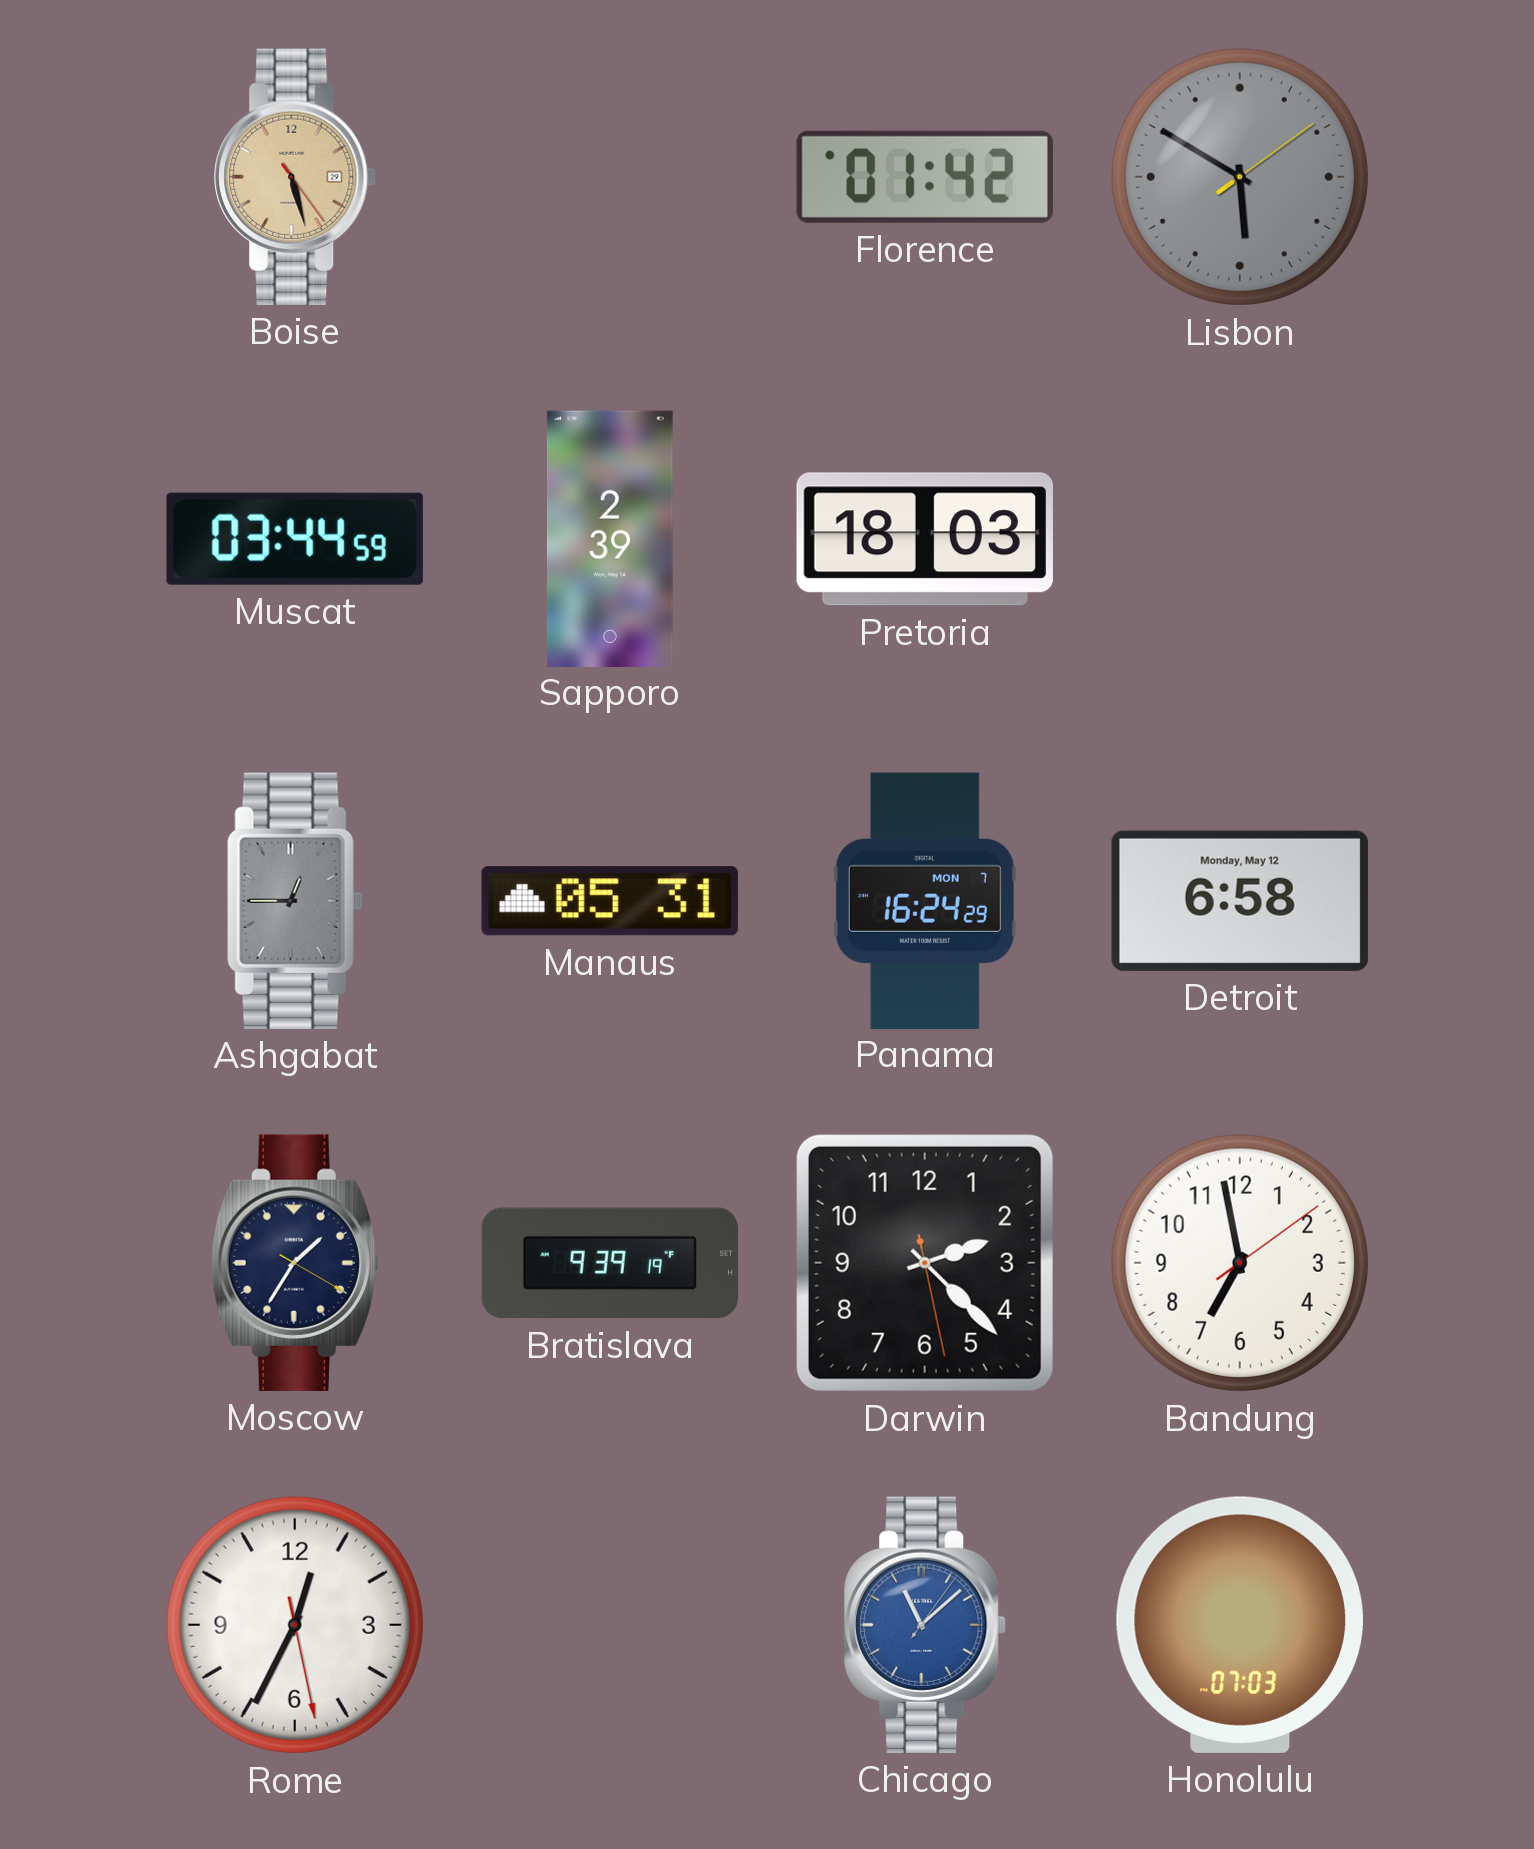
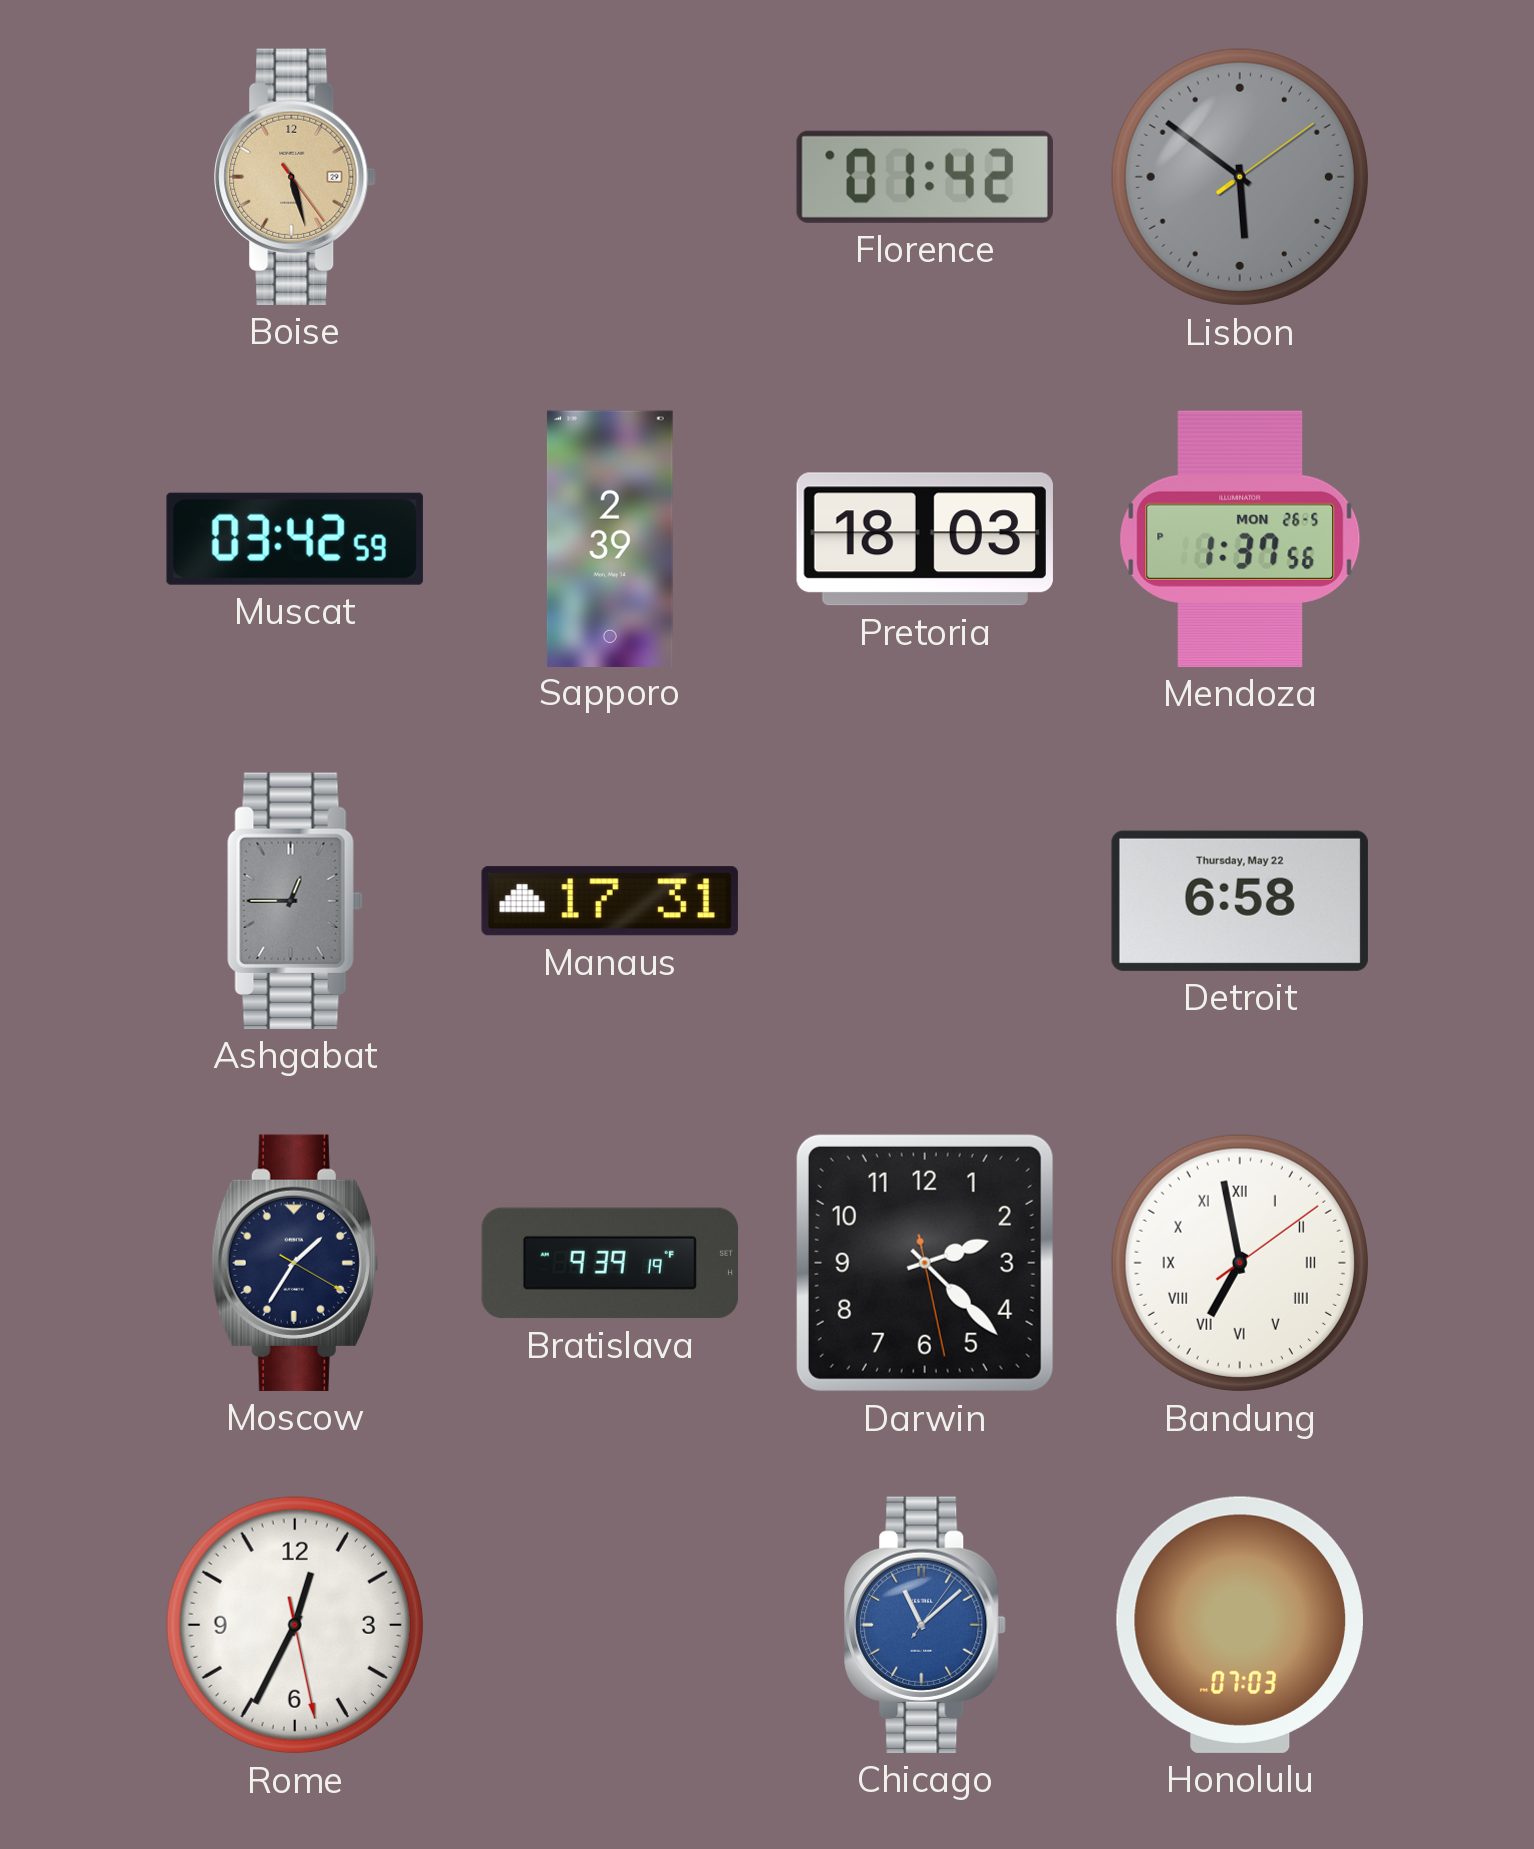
Lisbon: 5:50 -> 5:51
Muscat: 03:44 -> 03:42
Mendoza: none -> 1:37
Manaus: 05:31 -> 17:31
Panama: 16:24 -> none
Detroit date: Monday, May 12 -> Thursday, May 22
Bandung numerals: Arabic -> Roman
